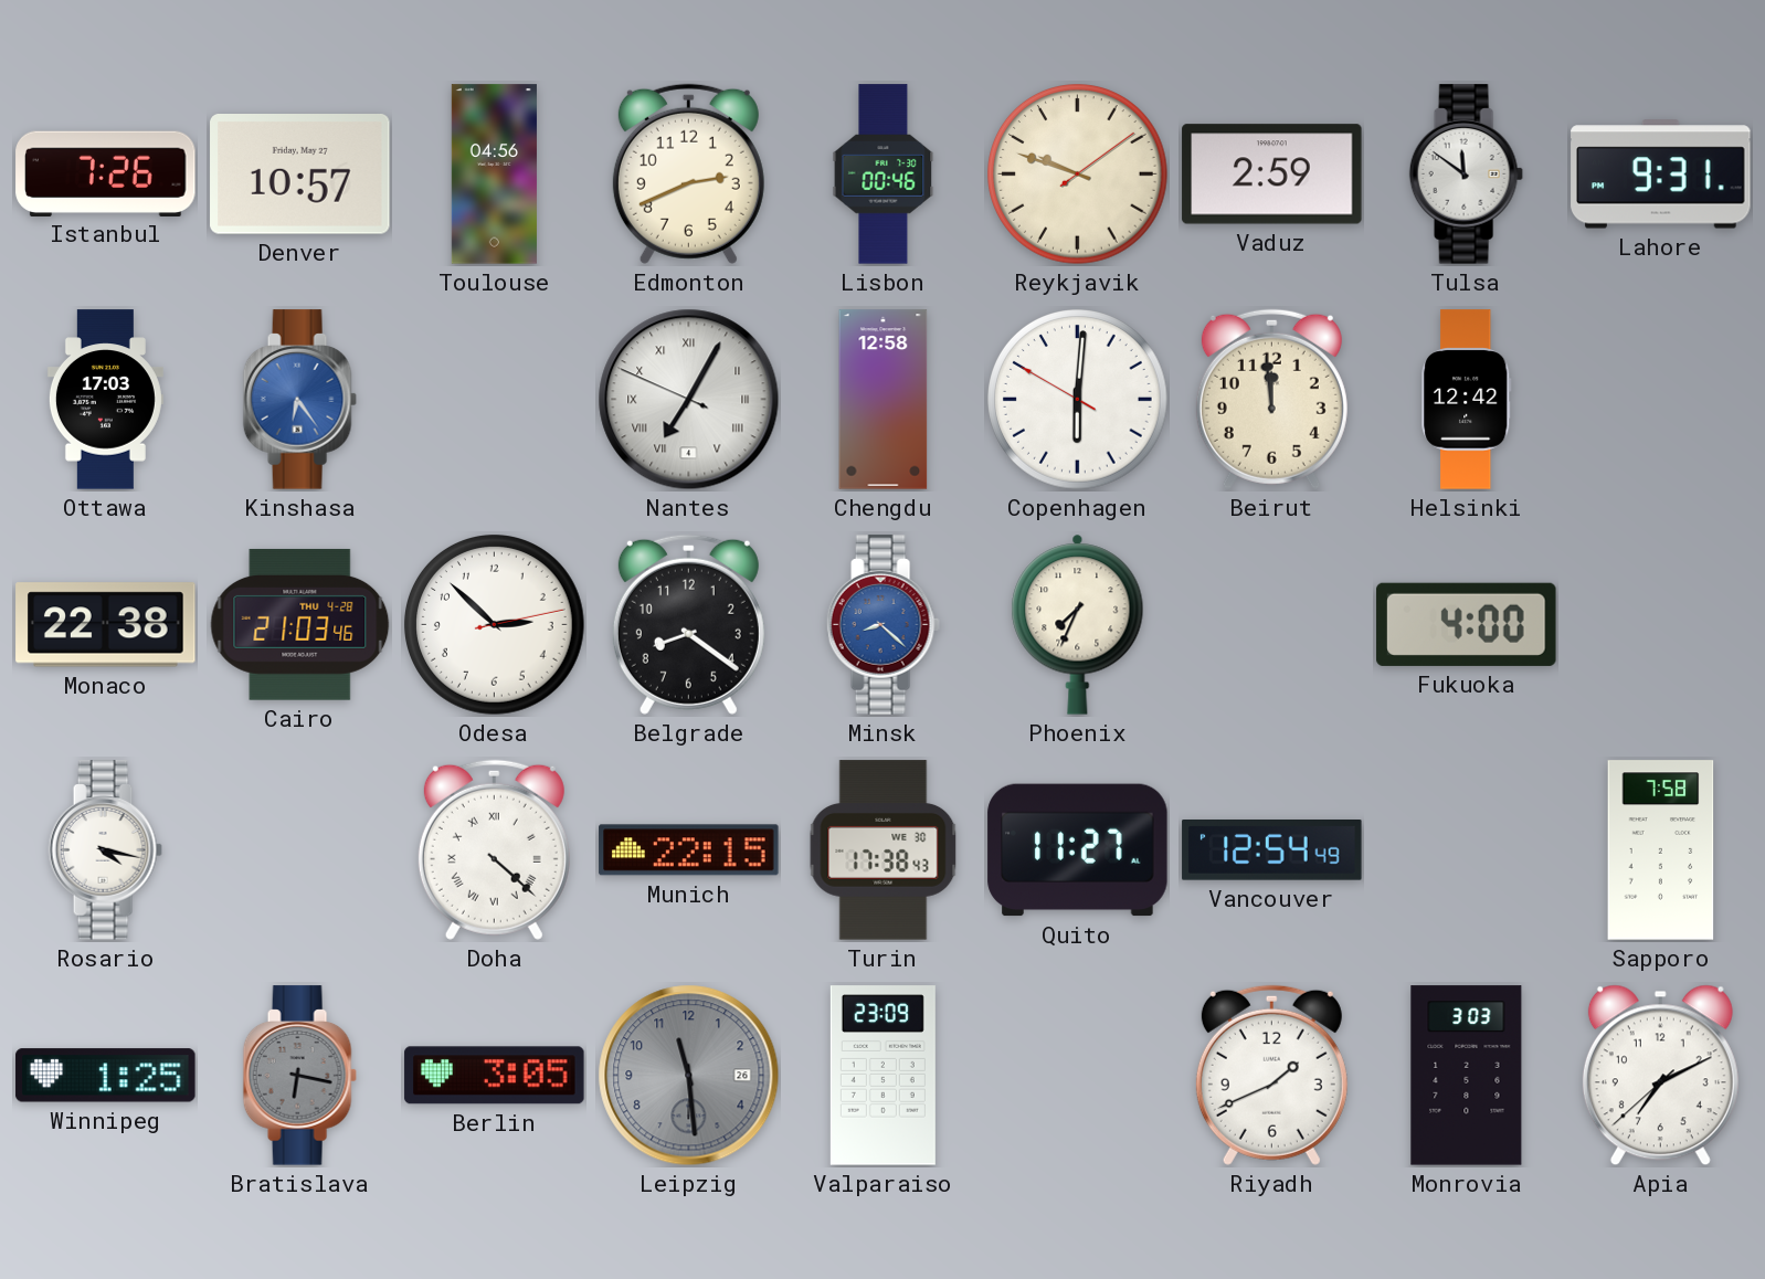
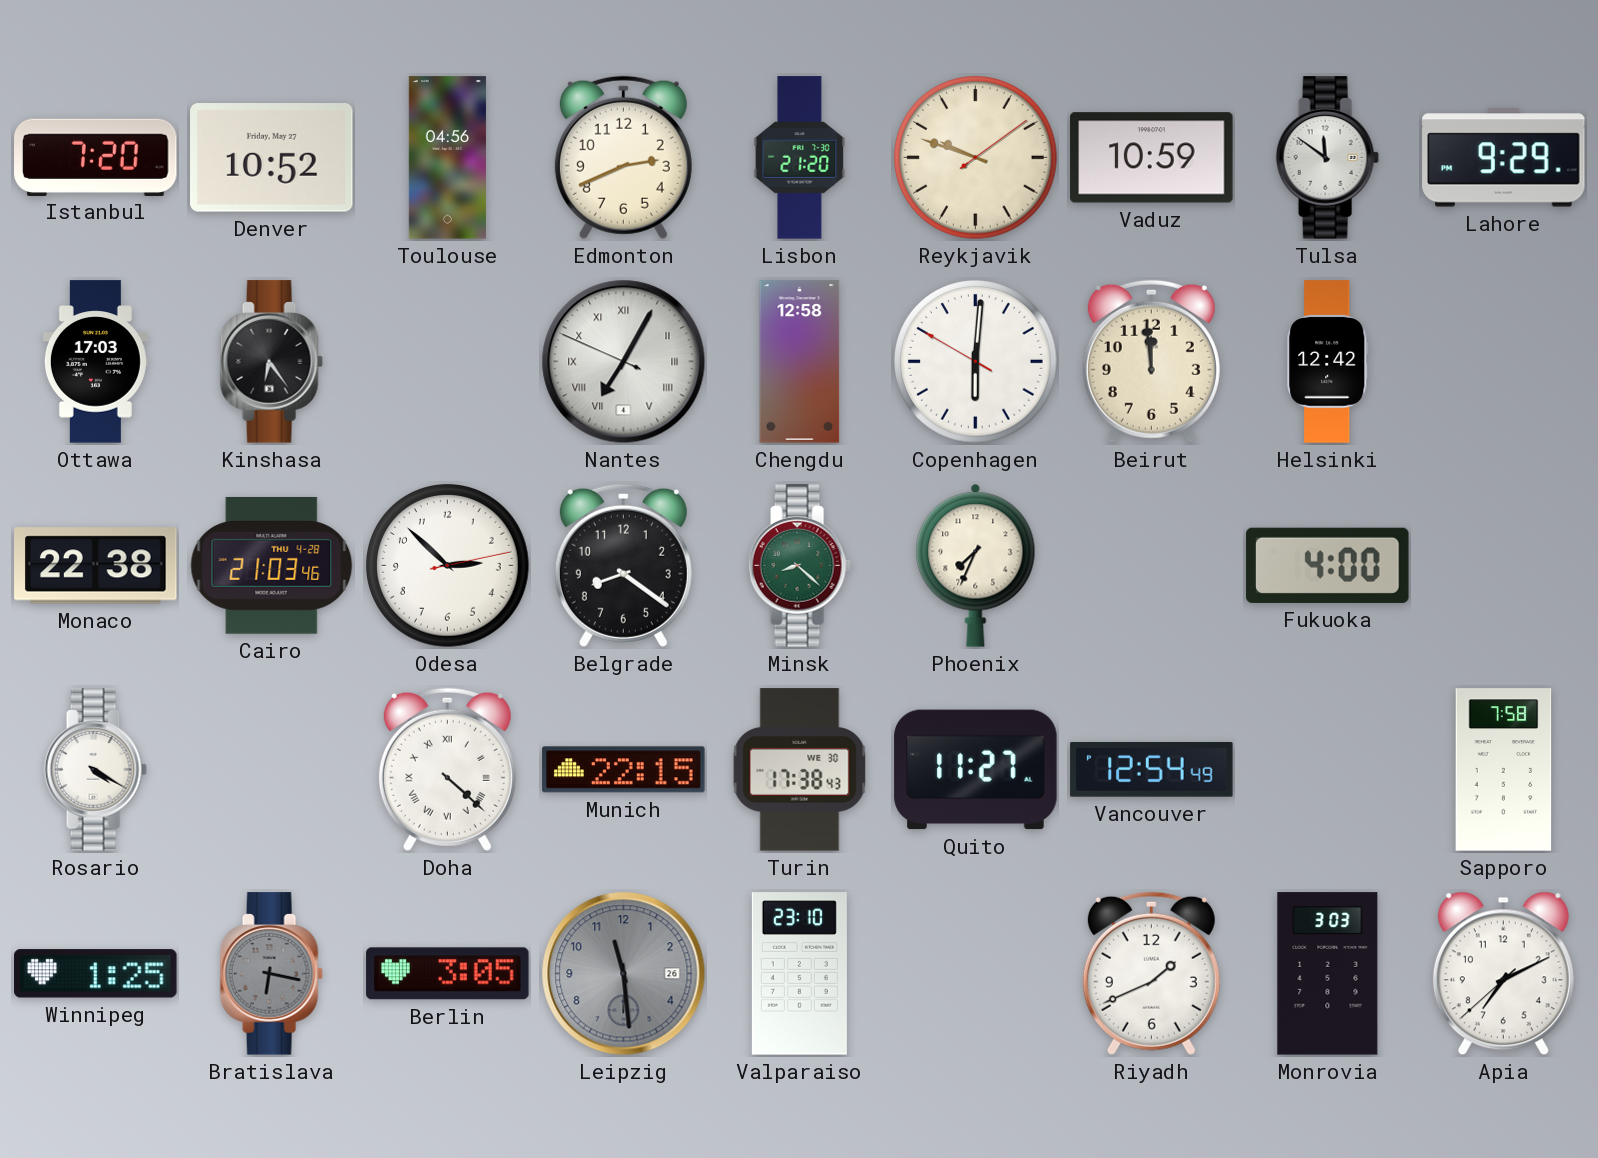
Istanbul: 7:26 -> 7:20
Denver: 10:57 -> 10:52
Lisbon: 00:46 -> 21:20
Vaduz: 2:59 -> 10:59
Lahore: 9:31 -> 9:29
Kinshasa dial: blue -> black
Minsk dial: blue -> green
Rosario: 4:17 -> 4:20
Valparaiso: 23:09 -> 23:10
